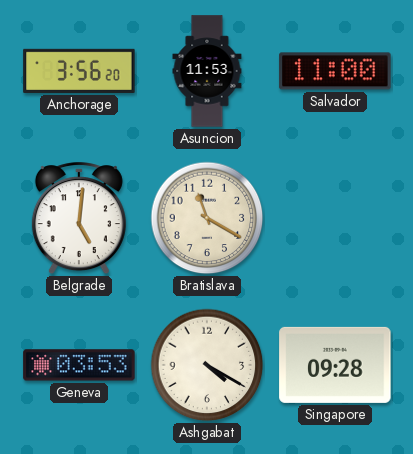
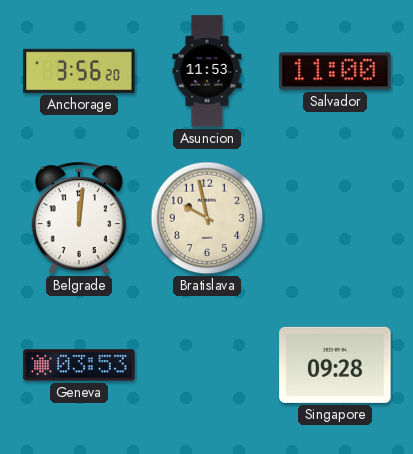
Belgrade: 5:01 -> 12:01
Bratislava: 11:20 -> 9:58
Ashgabat: 4:20 -> none
